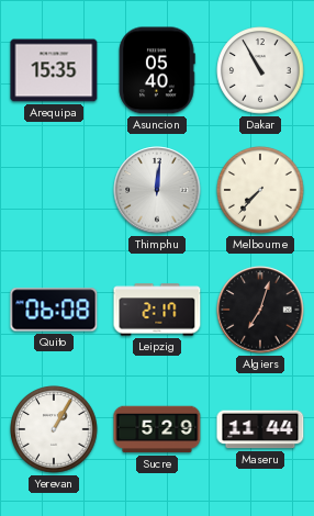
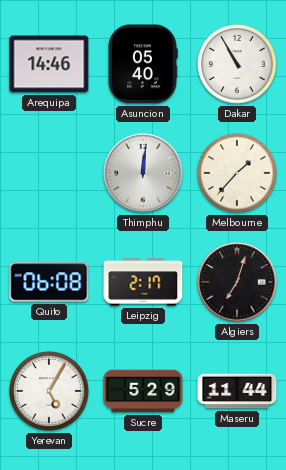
Arequipa: 15:35 -> 14:46
Melbourne: 7:37 -> 1:37
Yerevan: 1:05 -> 5:05
